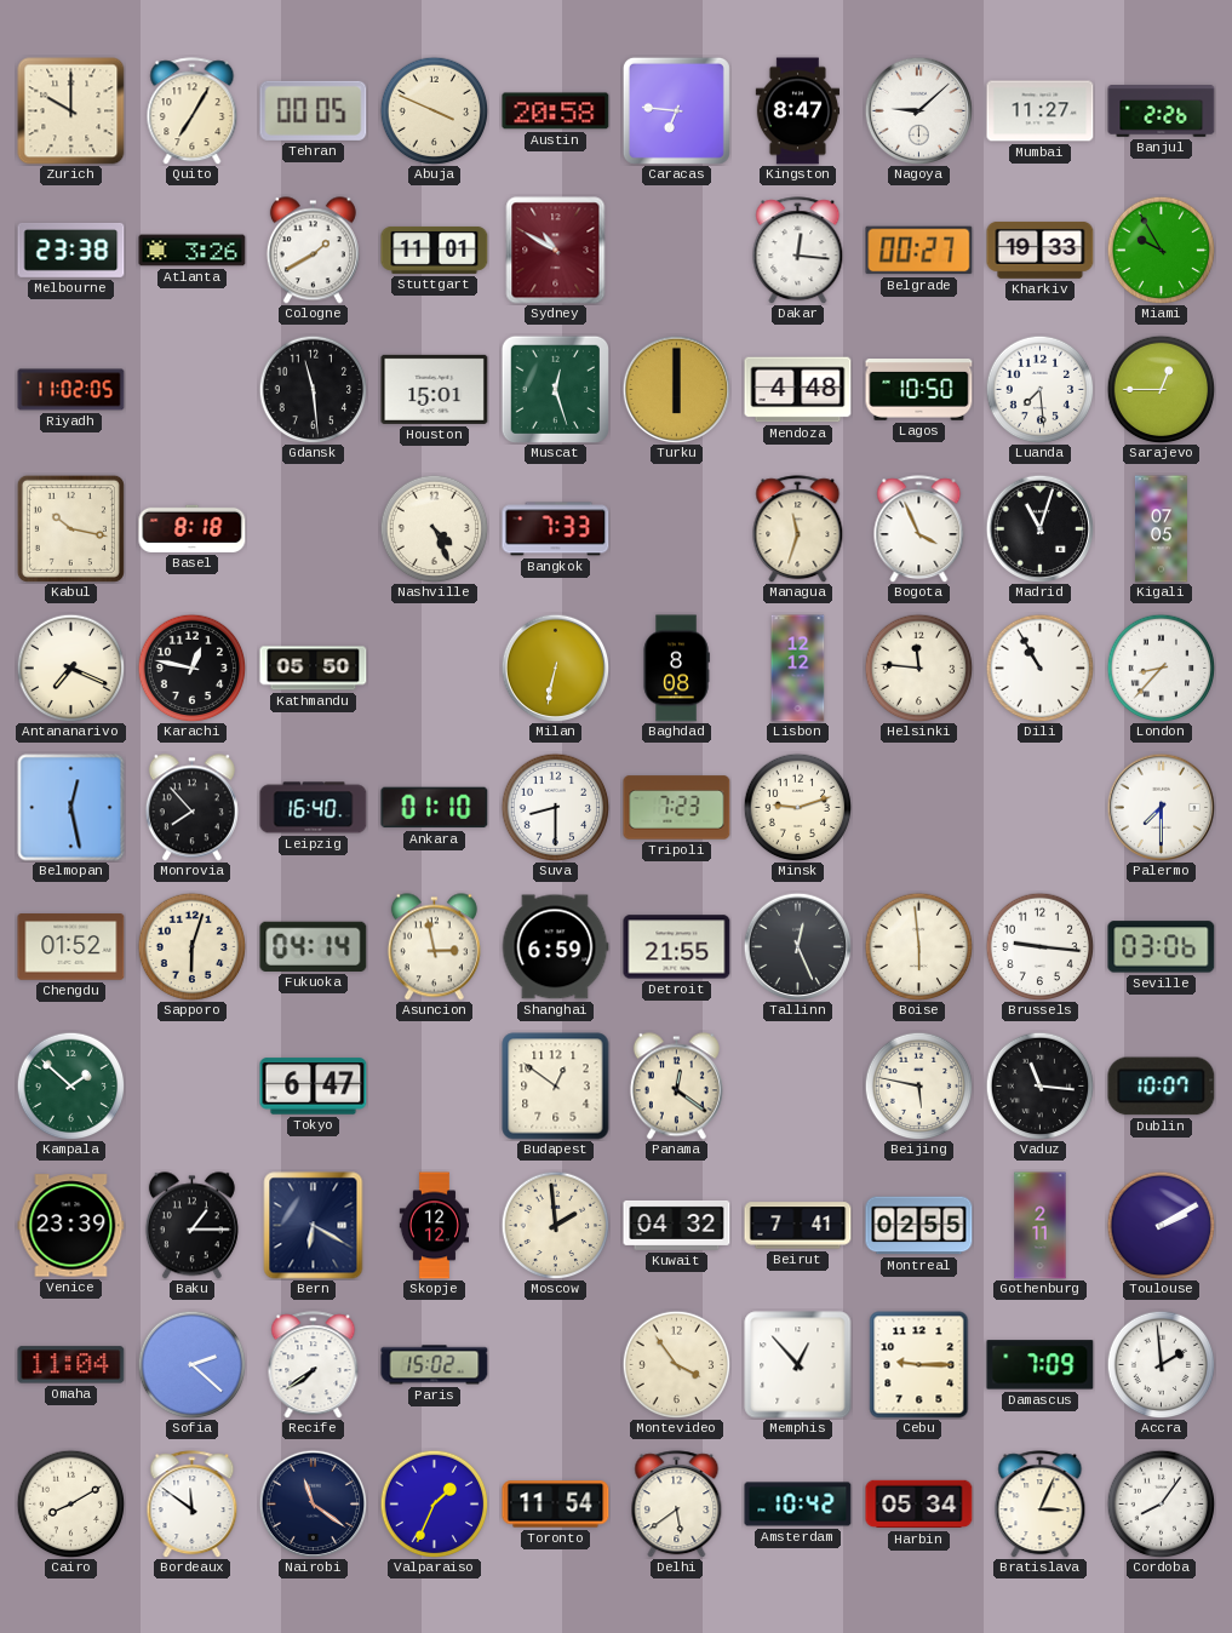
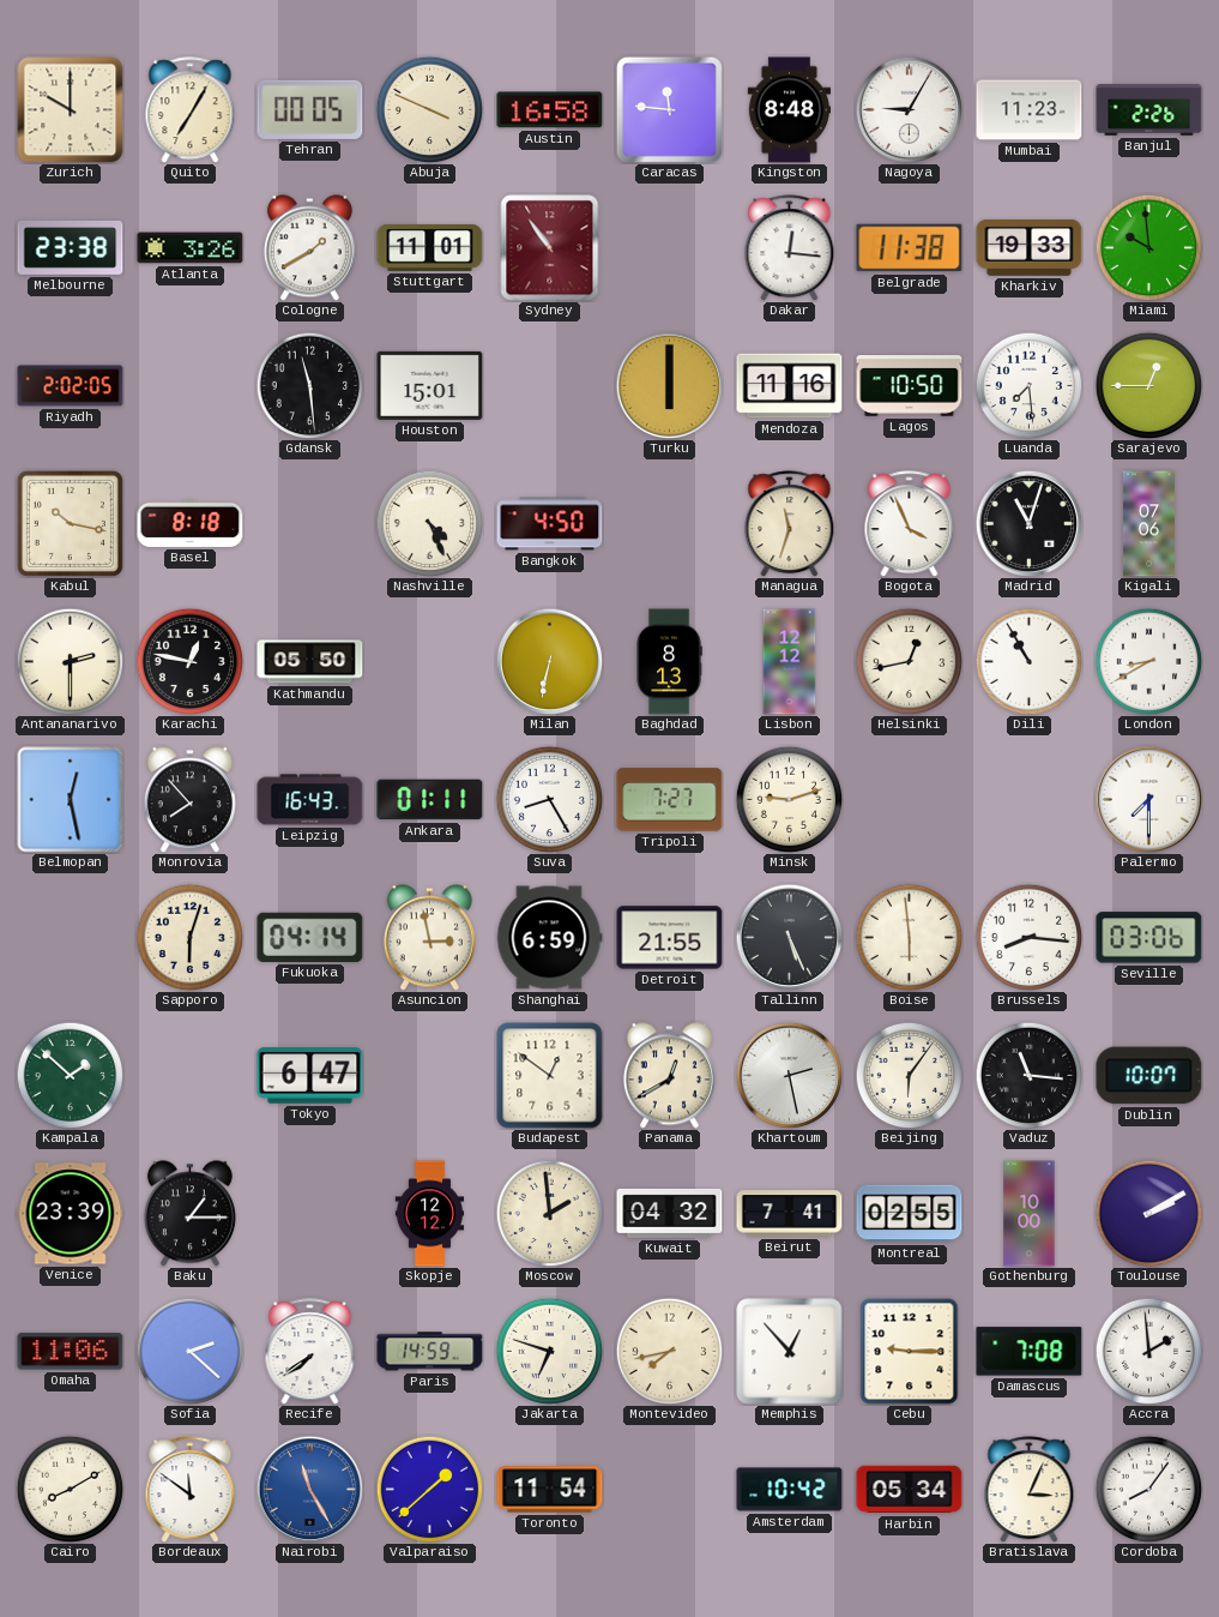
Austin: 20:58 -> 16:58
Caracas: 6:46 -> 11:46
Kingston: 8:47 -> 8:48
Nagoya: 9:08 -> 9:05
Mumbai: 11:27 -> 11:23
Sydney: 10:50 -> 10:54
Belgrade: 00:27 -> 11:38
Miami: 9:55 -> 9:59
Riyadh: 11:02 -> 2:02
Muscat: 12:27 -> none
Mendoza: 4:48 -> 11:16
Bangkok: 7:33 -> 4:50
Kigali: 07:05 -> 07:06
Antananarivo: 7:19 -> 2:30
Baghdad: 8:08 -> 8:13
Helsinki: 11:46 -> 12:43
London: 8:37 -> 8:40
Leipzig: 16:40 -> 16:43
Ankara: 01:10 -> 01:11
Suva: 8:30 -> 8:25
Tripoli: 7:23 -> 7:27
Chengdu: 01:52 -> none
Tallinn: 12:26 -> 5:26
Brussels: 9:16 -> 8:16
Panama: 12:21 -> 12:40
Khartoum: none -> 2:28
Beijing: 5:47 -> 6:06
Bern: 6:20 -> none
Gothenburg: 2:11 -> 10:00
Omaha: 11:04 -> 11:06
Paris: 15:02 -> 14:59
Jakarta: none -> 6:48
Montevideo: 3:54 -> 7:43
Damascus: 7:09 -> 7:08
Nairobi: 11:21 -> 11:25
Nairobi dial: navy -> blue
Valparaiso: 1:34 -> 1:38
Delhi: 5:39 -> none
